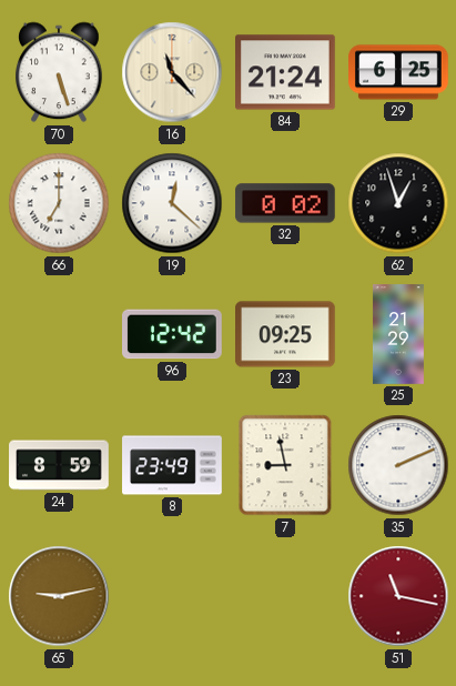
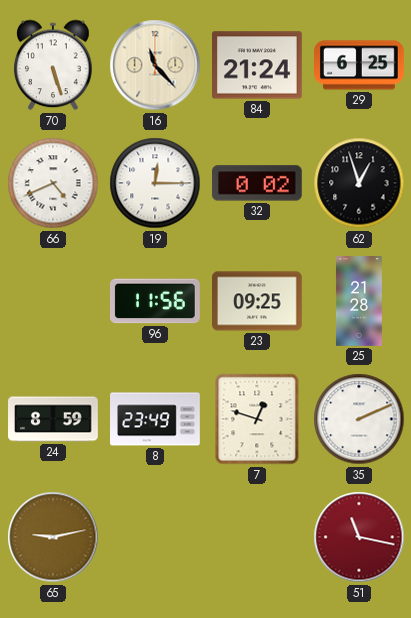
66: 7:00 -> 4:41
19: 12:22 -> 12:15
96: 12:42 -> 11:56
25: 21:29 -> 21:28
7: 8:58 -> 12:48
